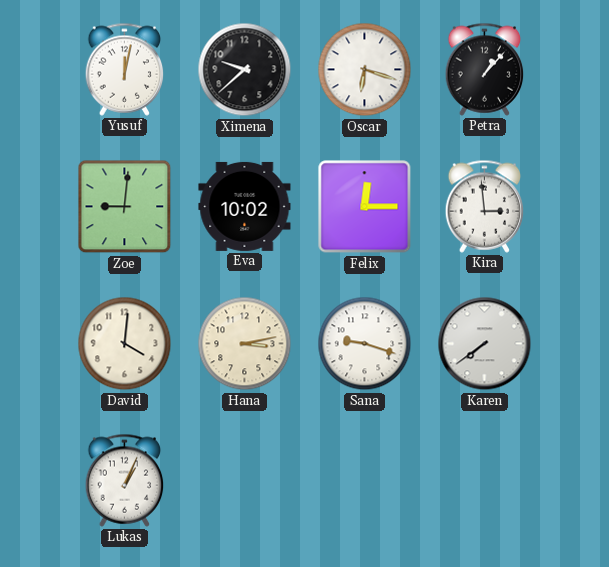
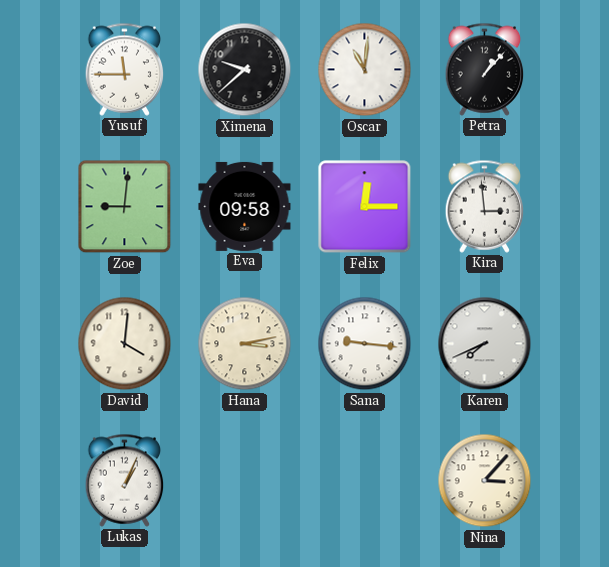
Yusuf: 12:02 -> 11:45
Oscar: 6:18 -> 11:01
Eva: 10:02 -> 09:58
Sana: 9:18 -> 9:16
Karen: 7:39 -> 7:41
Nina: none -> 3:07
